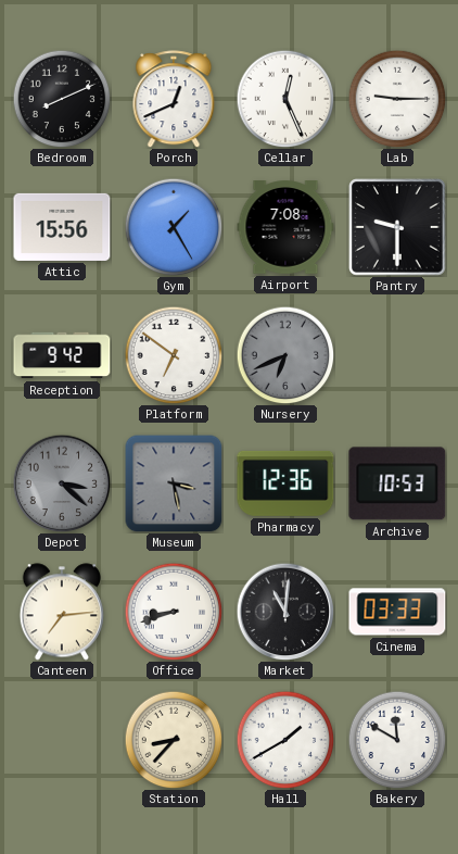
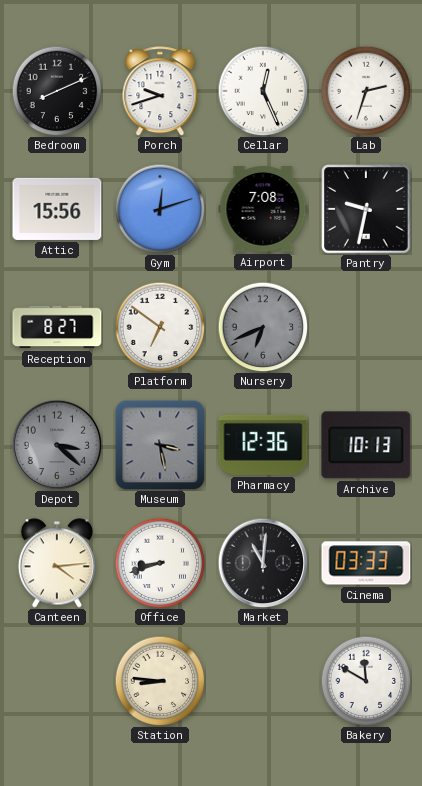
Porch: 12:41 -> 9:42
Lab: 9:15 -> 2:33
Gym: 1:25 -> 12:12
Pantry: 9:30 -> 9:32
Reception: 9:42 -> 8:27
Archive: 10:53 -> 10:13
Canteen: 7:14 -> 4:14
Station: 8:37 -> 8:46
Hall: 1:40 -> none
